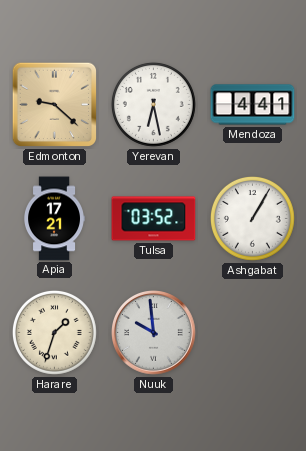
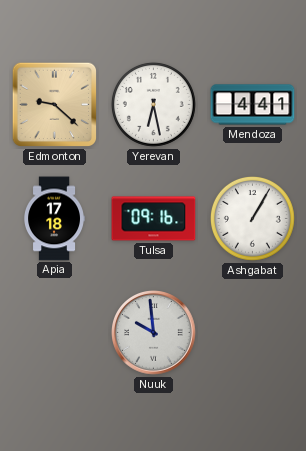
Apia: 17:21 -> 17:18
Tulsa: 03:52 -> 09:16
Harare: 1:33 -> none
